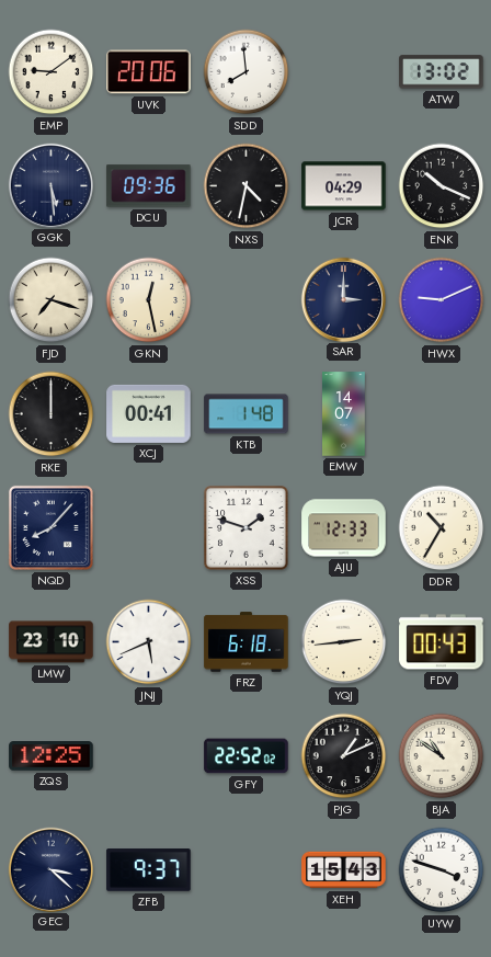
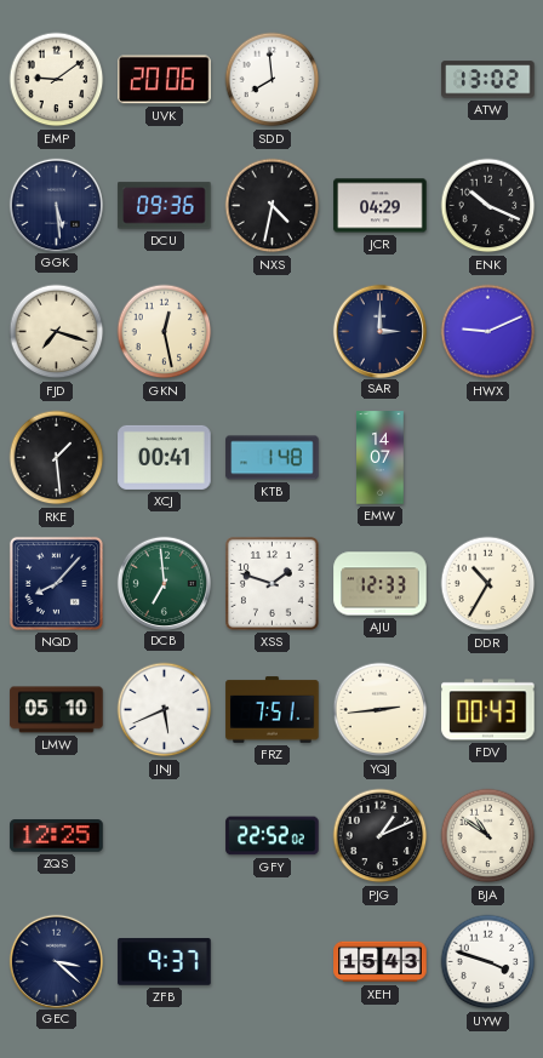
RKE: 12:00 -> 1:29
DCB: none -> 6:59
LMW: 23:10 -> 05:10
FRZ: 6:18 -> 7:51
